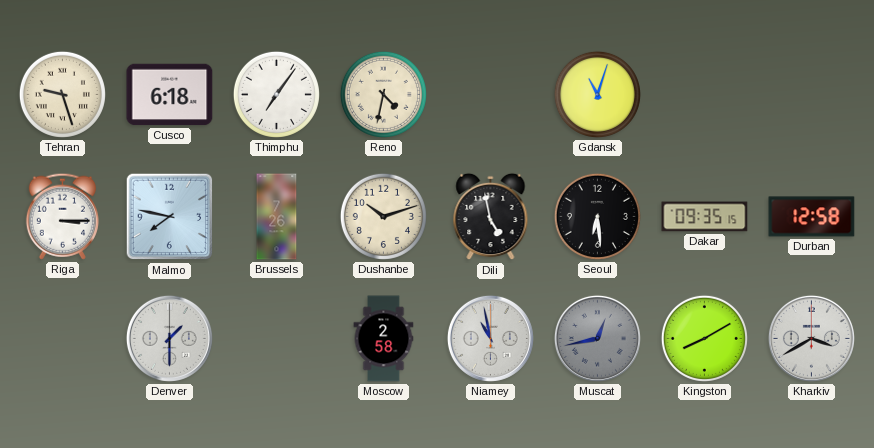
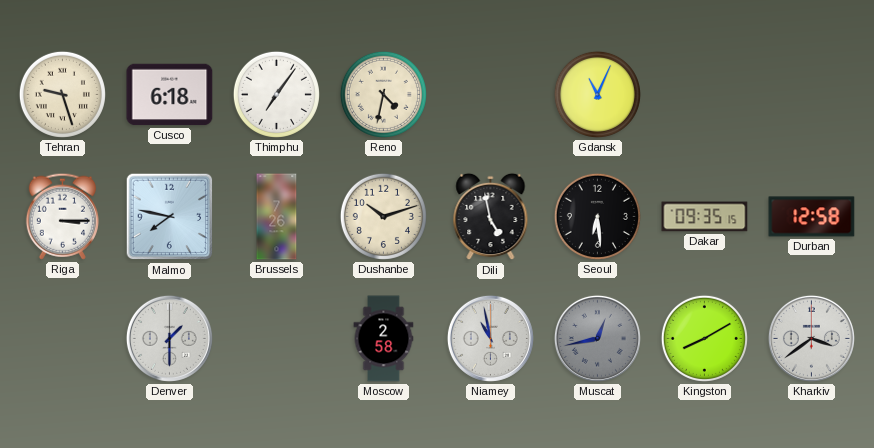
Gdansk: 11:03 -> 11:04
Kharkiv: 3:40 -> 3:39
